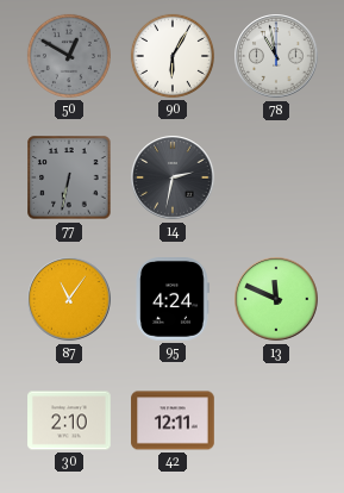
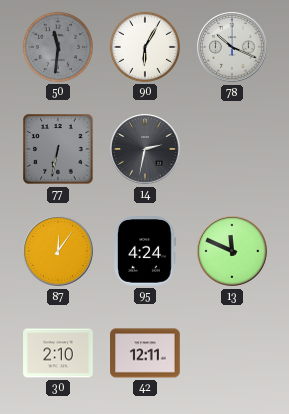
50: 12:50 -> 11:31
78: 10:58 -> 10:19
87: 11:06 -> 12:06
